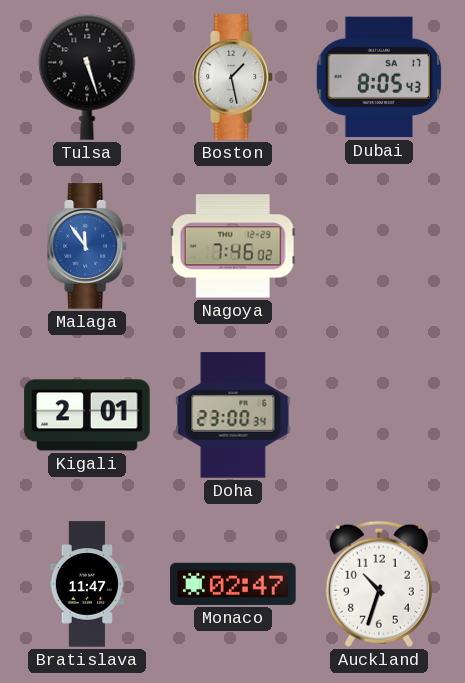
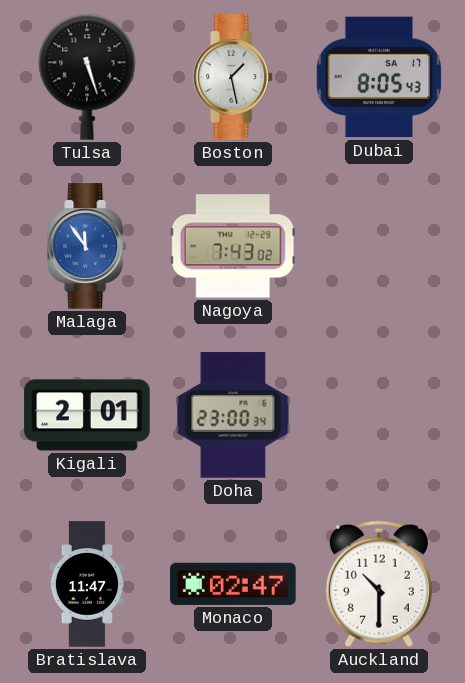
Nagoya: 7:46 -> 7:43
Auckland: 10:33 -> 10:30
